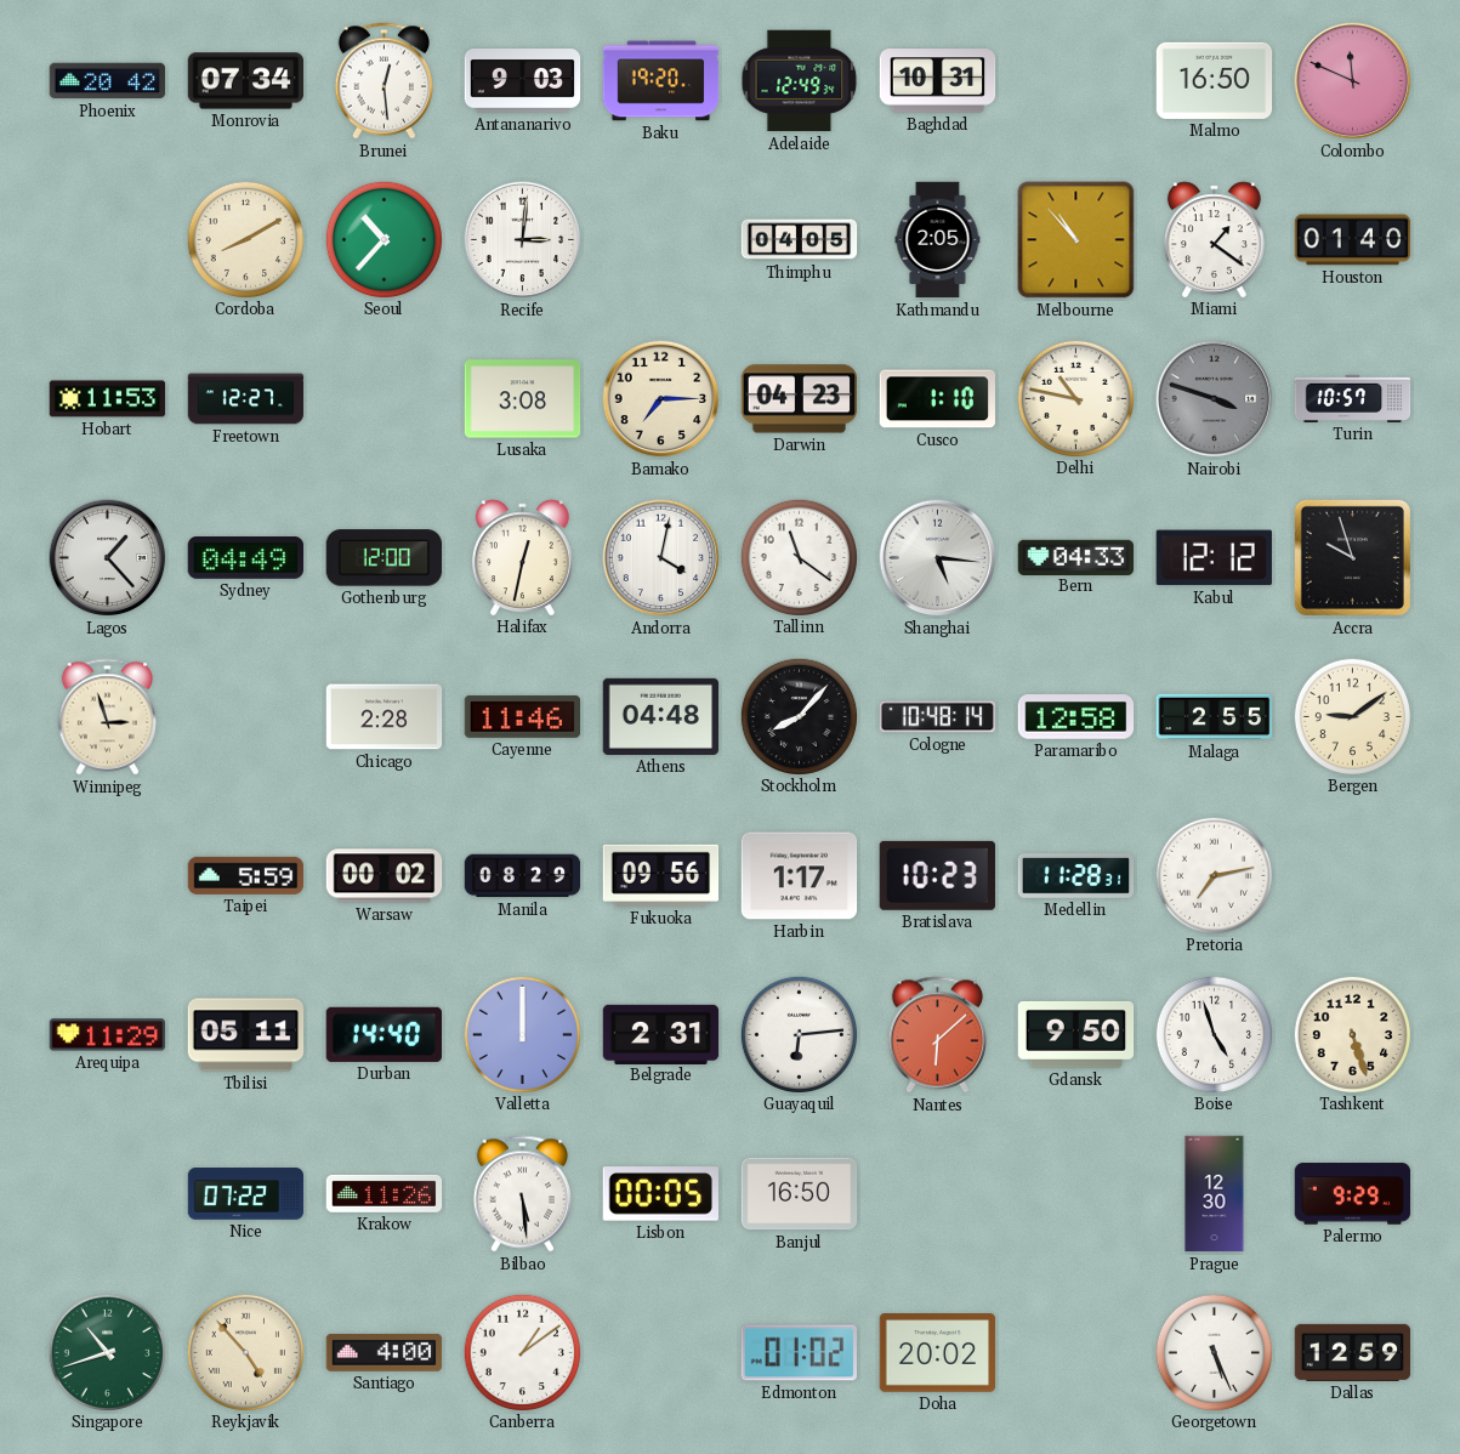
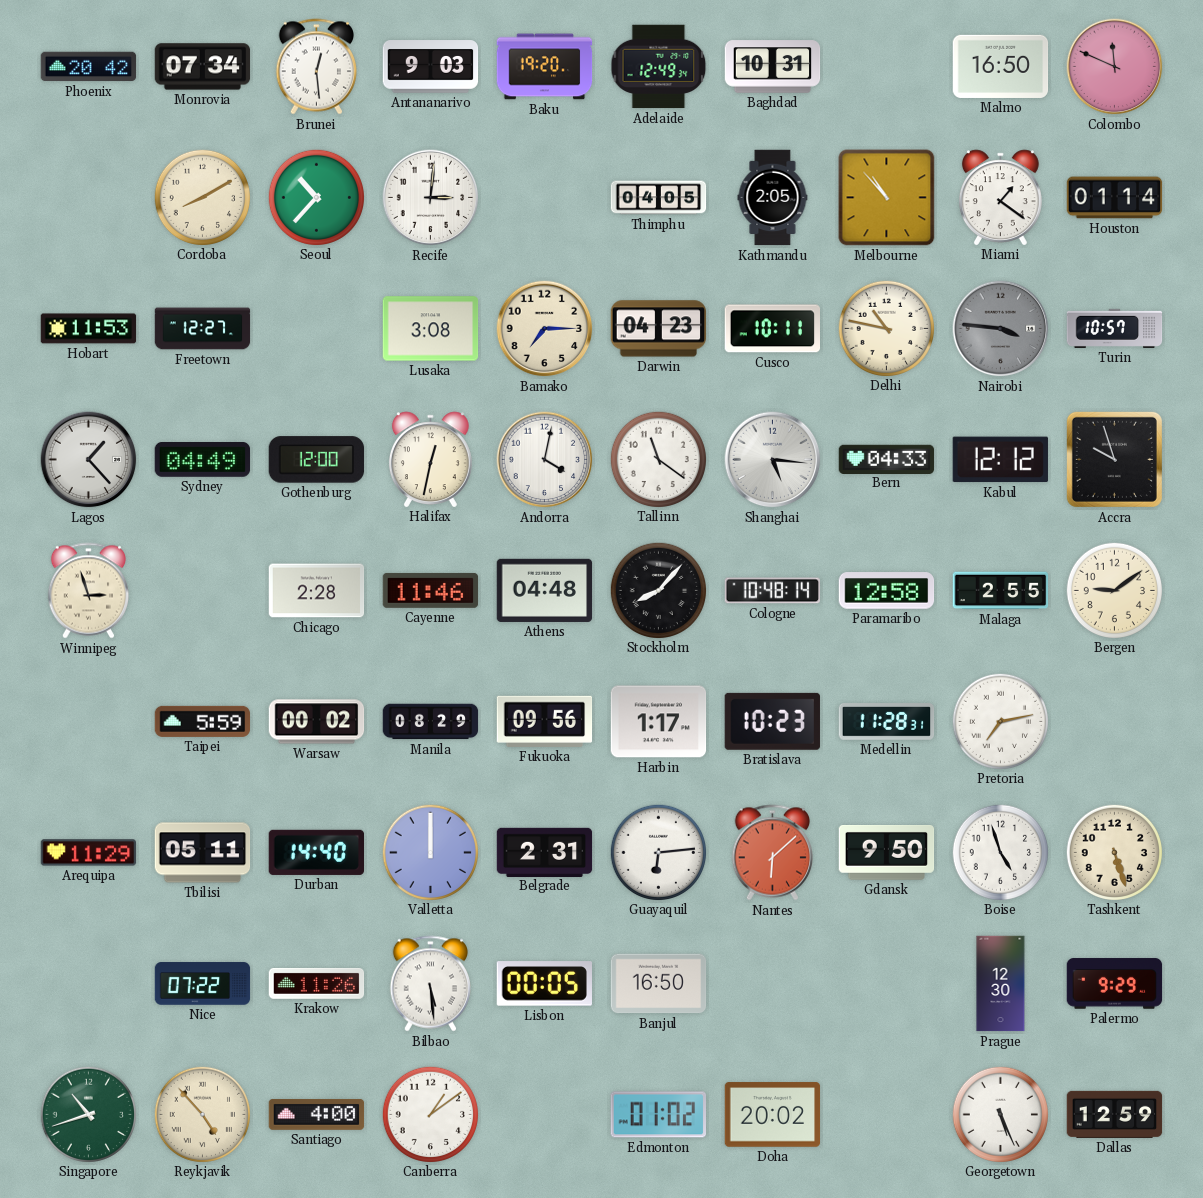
Houston: 01:40 -> 01:14
Cusco: 1:10 -> 10:11
Nairobi: 3:48 -> 3:46
